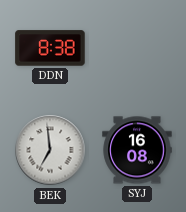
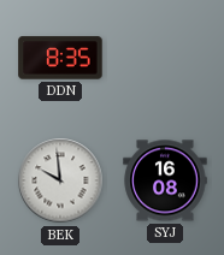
DDN: 8:38 -> 8:35
BEK: 6:59 -> 9:59
